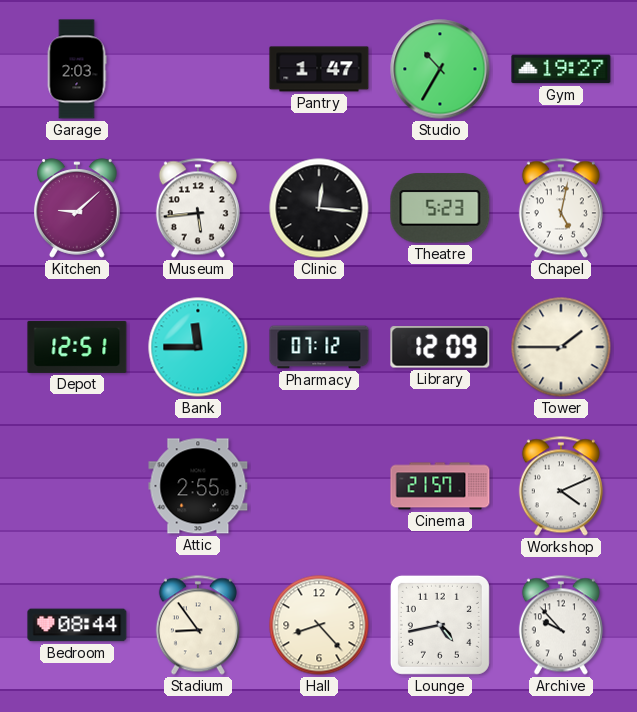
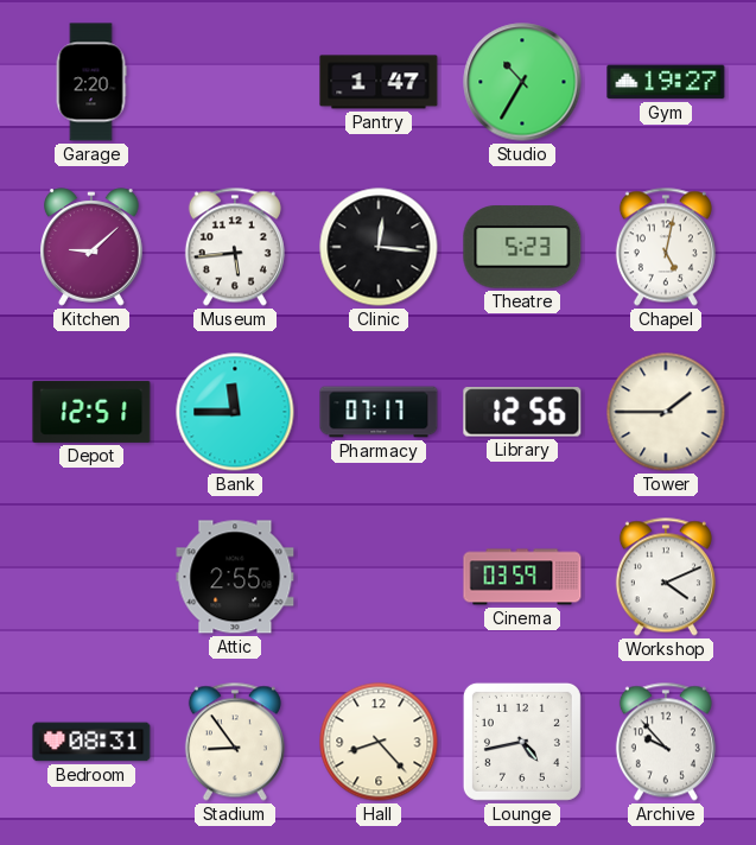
Garage: 2:03 -> 2:20
Pharmacy: 07:12 -> 07:17
Library: 12:09 -> 12:56
Cinema: 21:57 -> 03:59
Bedroom: 08:44 -> 08:31
